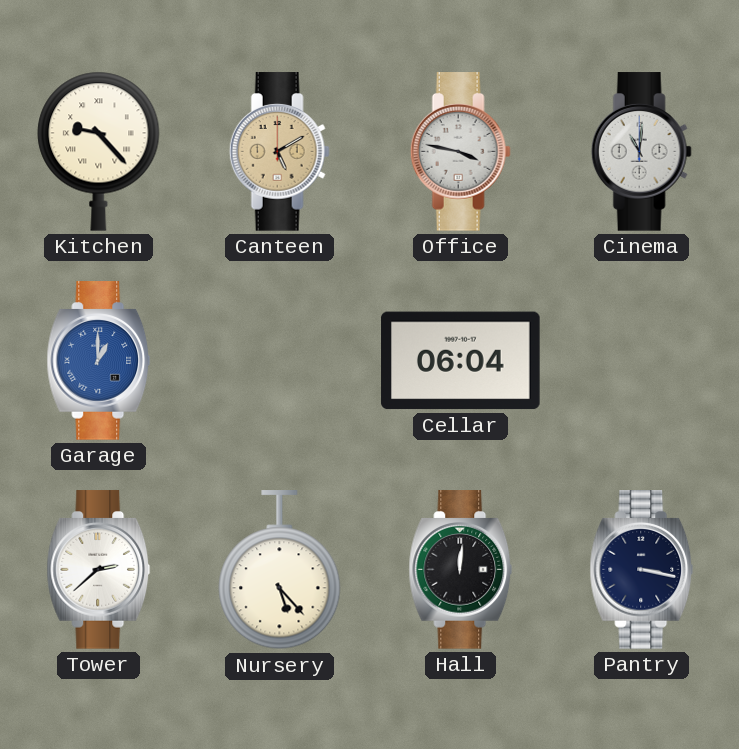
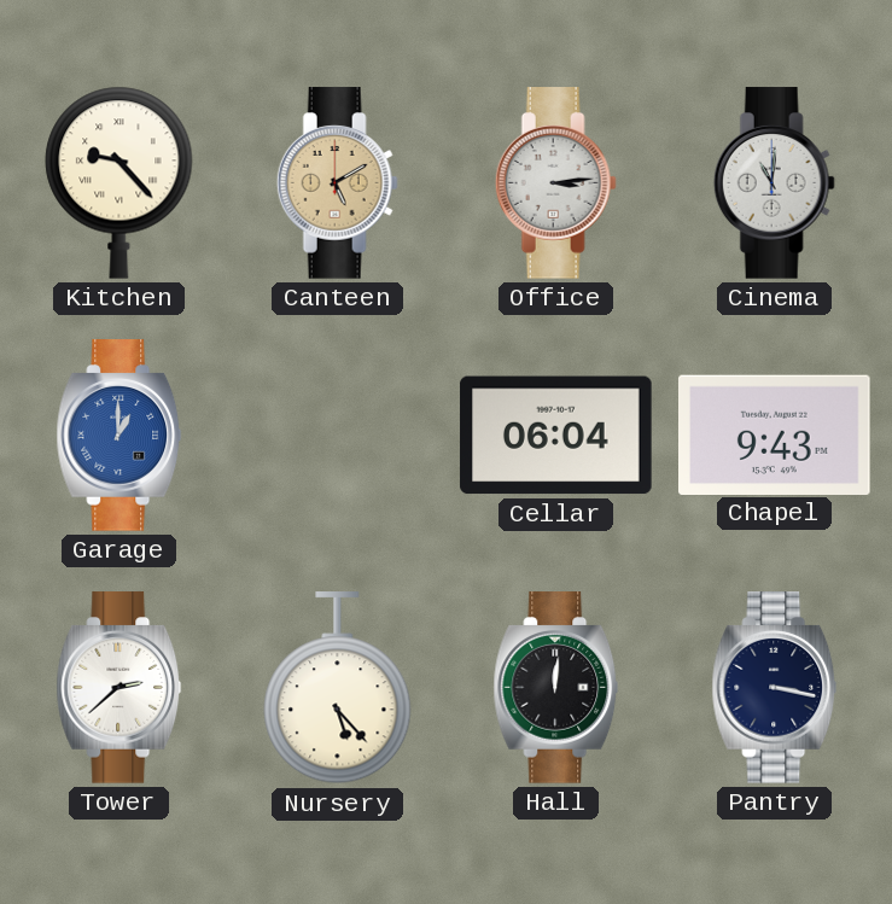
Office: 3:47 -> 3:14
Chapel: none -> 9:43
